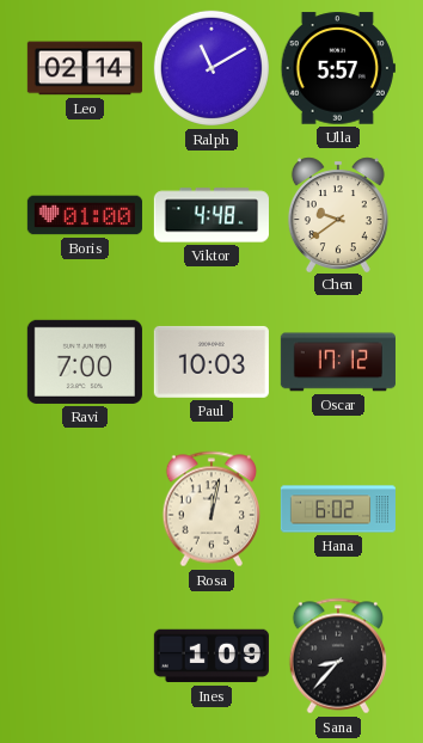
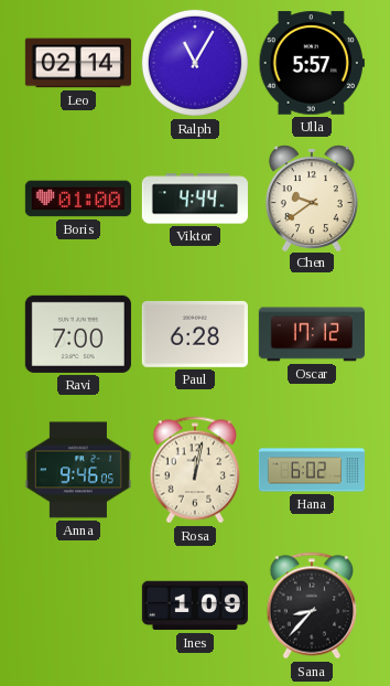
Ralph: 11:10 -> 11:05
Viktor: 4:48 -> 4:44
Paul: 10:03 -> 6:28
Anna: none -> 9:46
